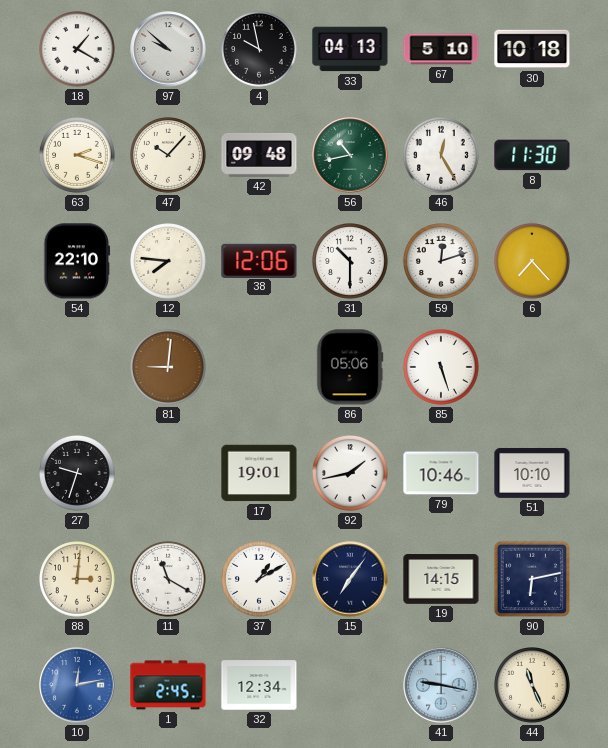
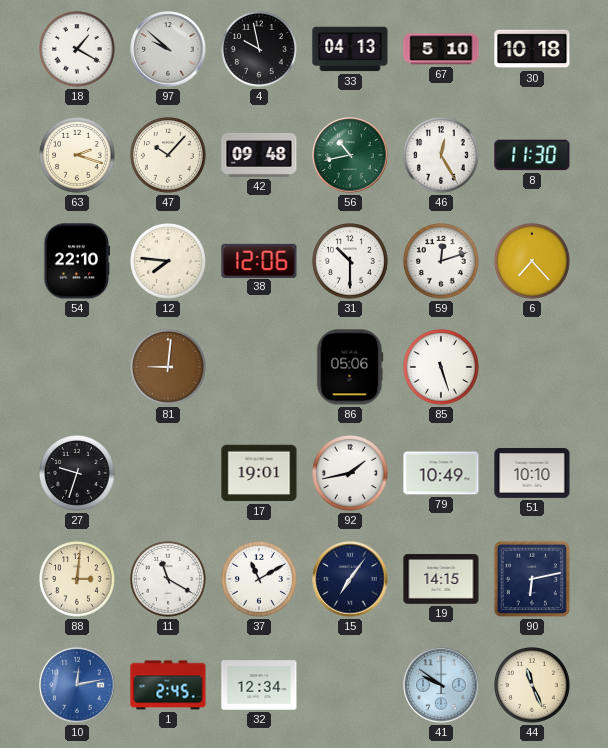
79: 10:46 -> 10:49
37: 1:10 -> 11:10
41: 9:17 -> 9:51
